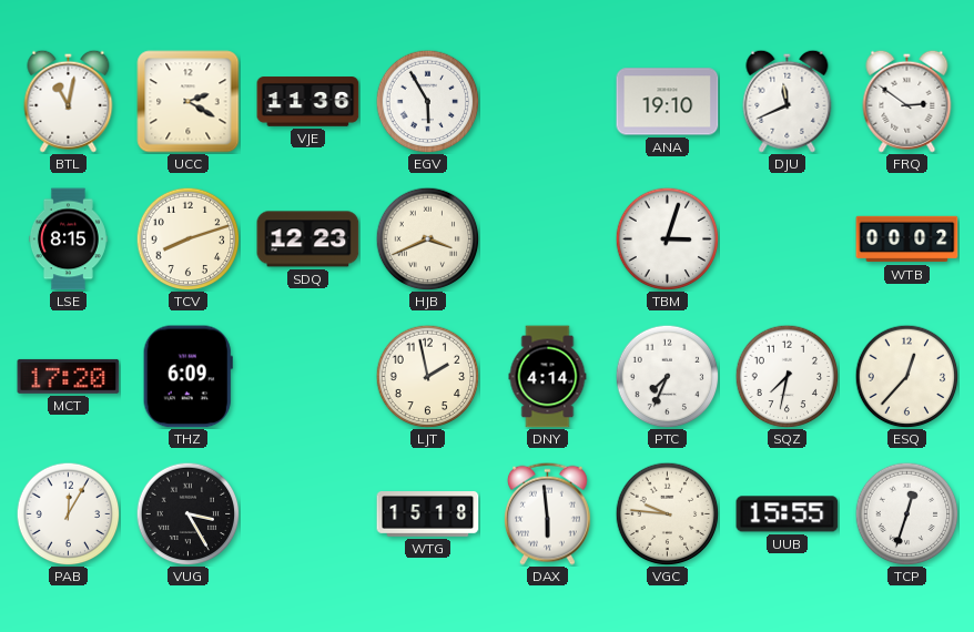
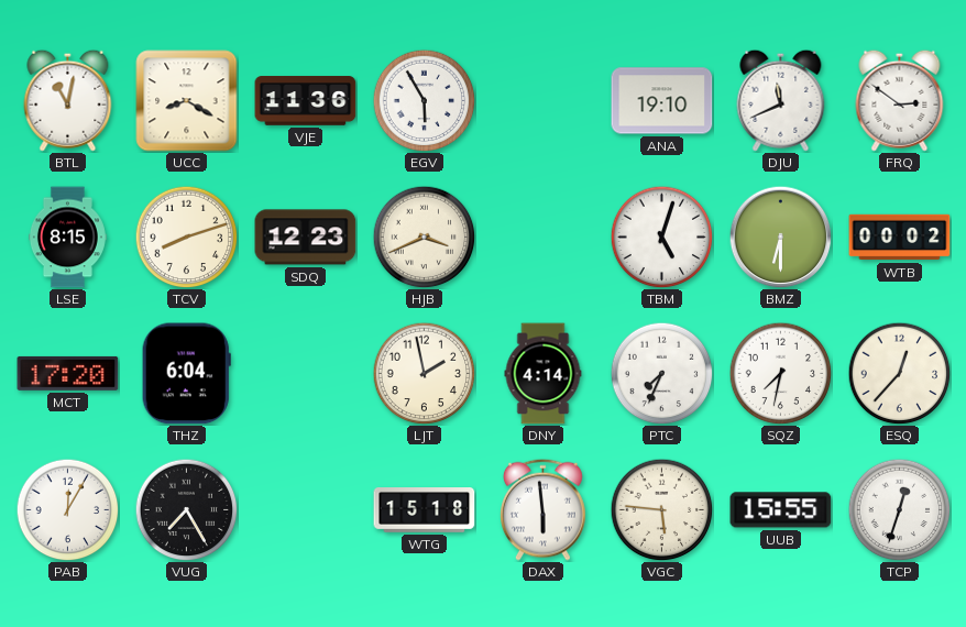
UCC: 2:20 -> 8:20
TBM: 3:03 -> 5:03
BMZ: none -> 6:30
THZ: 6:09 -> 6:04
VUG: 3:25 -> 7:25
VGC: 9:46 -> 5:46
